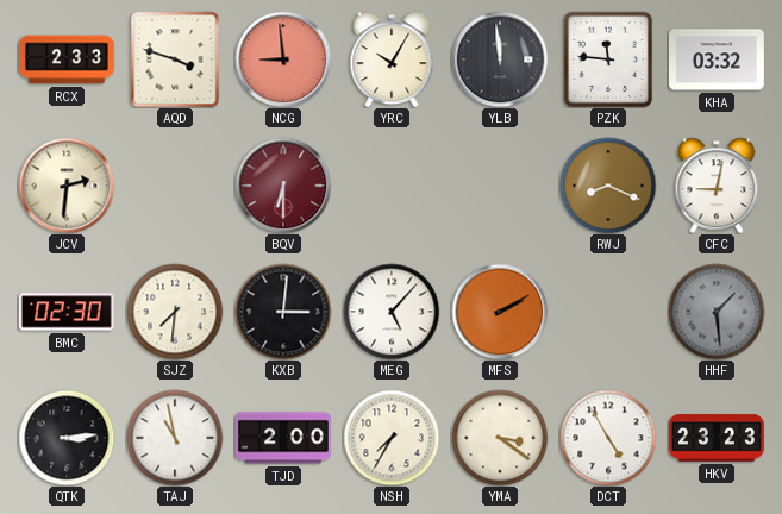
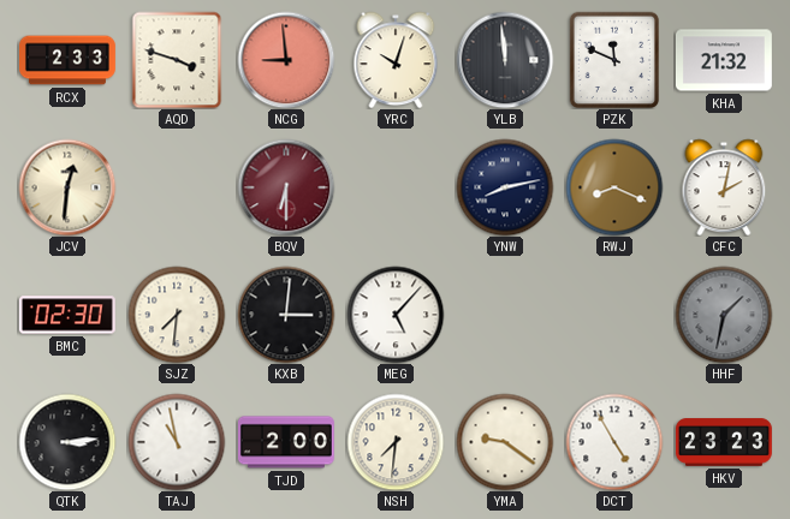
YRC: 10:05 -> 10:03
PZK: 11:46 -> 11:49
KHA: 03:32 -> 21:32
JCV: 2:31 -> 12:31
YNW: none -> 8:13
CFC: 9:02 -> 2:02
MFS: 2:10 -> none
HHF: 1:29 -> 1:32
NSH: 7:35 -> 7:31
YMA: 3:21 -> 9:21
